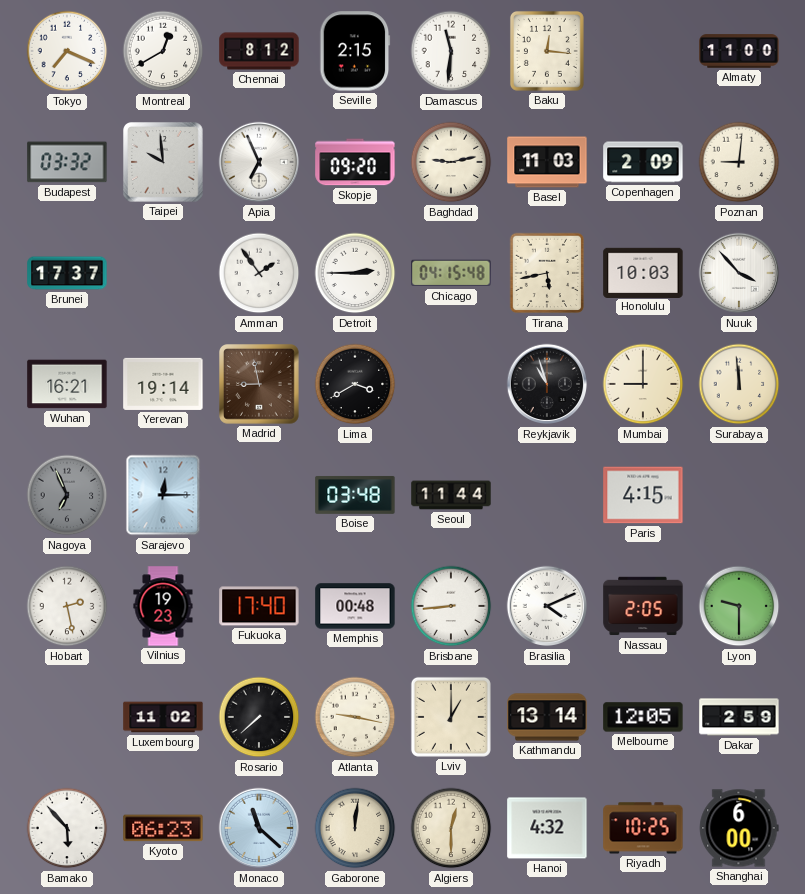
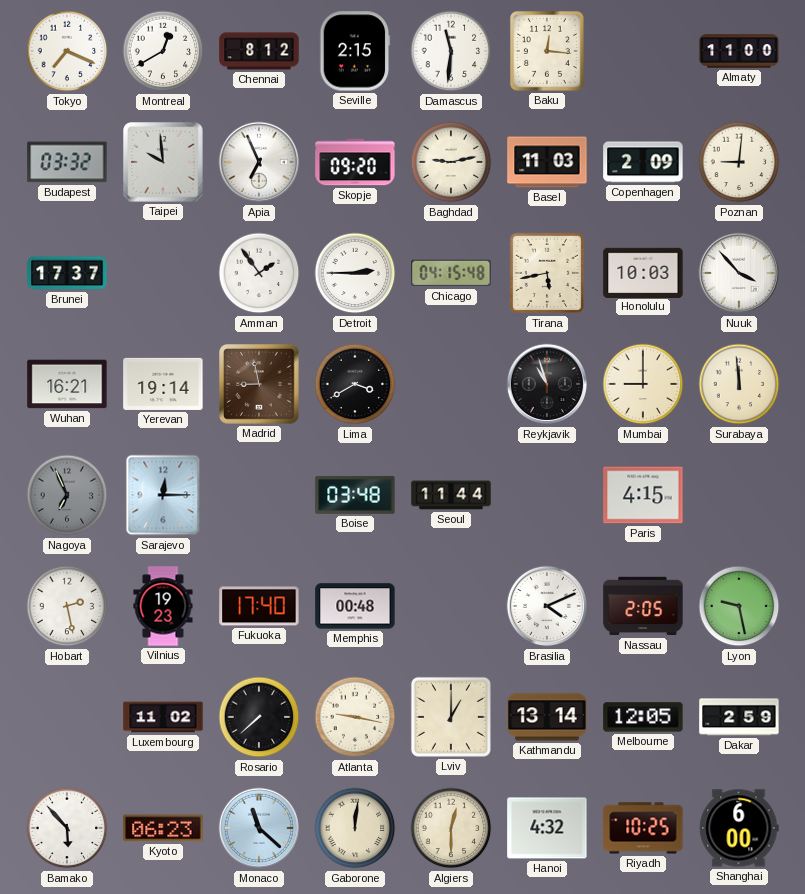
Brisbane: 8:44 -> none
Lyon: 9:30 -> 9:28
